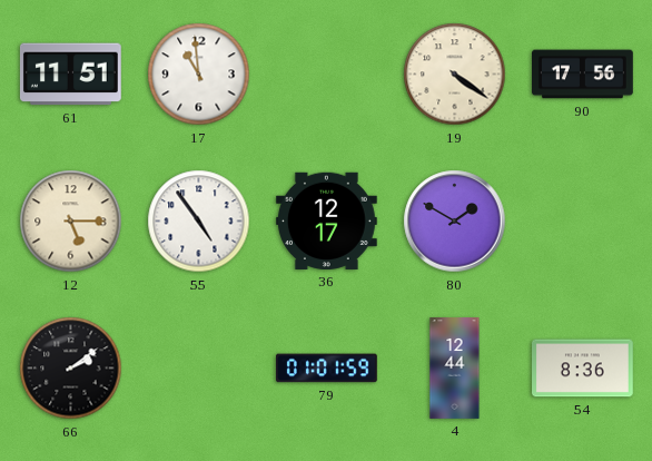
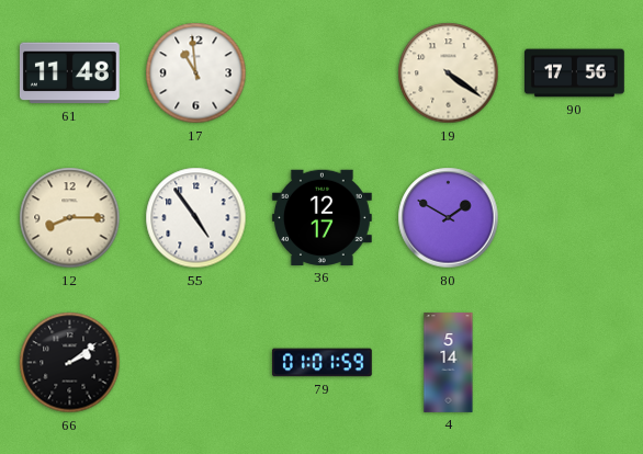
61: 11:51 -> 11:48
12: 5:15 -> 8:15
4: 12:44 -> 5:14
54: 8:36 -> none
